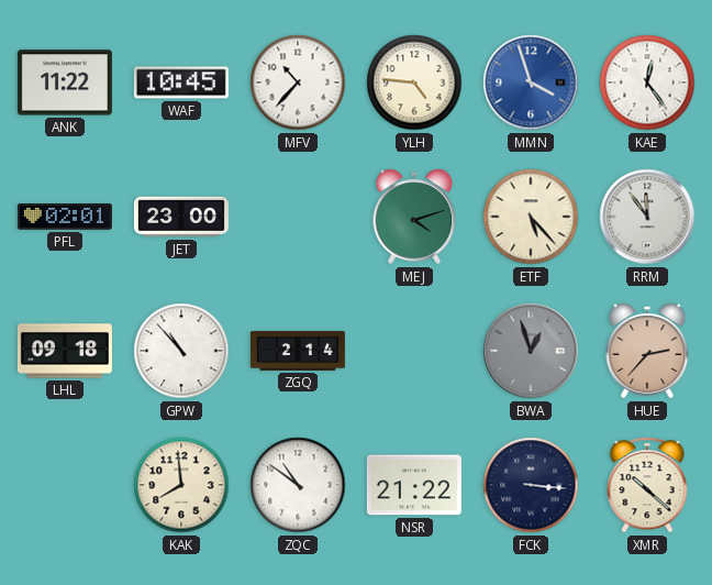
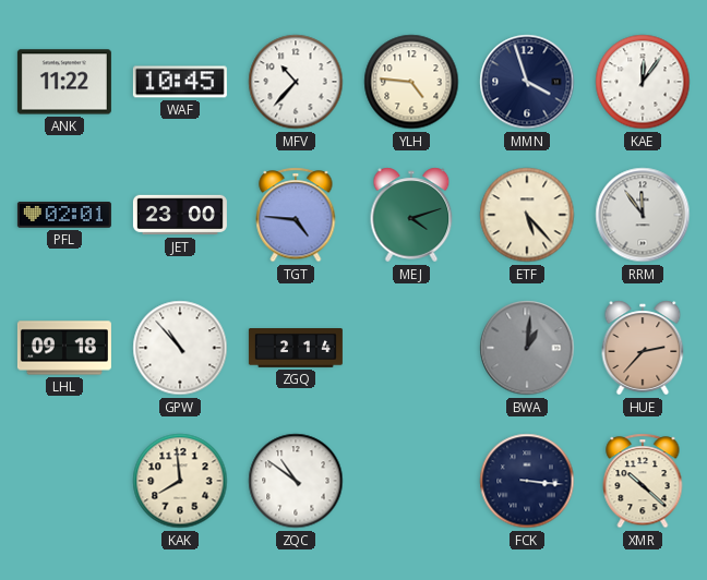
MMN dial: blue -> navy
KAE: 12:24 -> 12:06
TGT: none -> 4:46
BWA: 12:57 -> 1:01
NSR: 21:22 -> none
